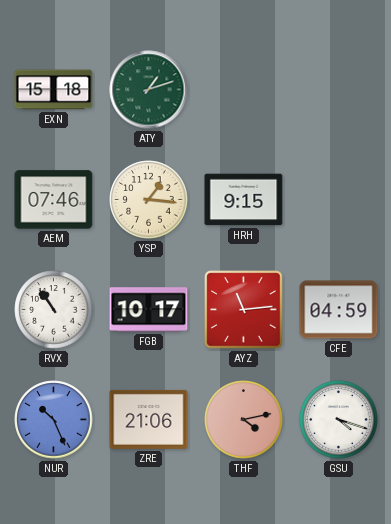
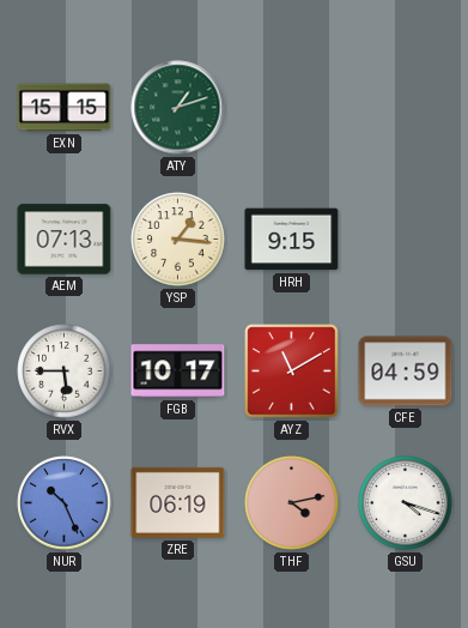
EXN: 15:18 -> 15:15
AEM: 07:46 -> 07:13
RVX: 10:54 -> 5:45
AYZ: 11:14 -> 11:10
ZRE: 21:06 -> 06:19
